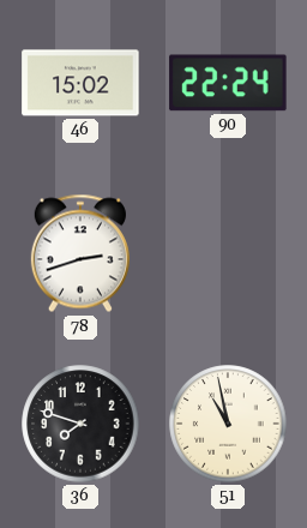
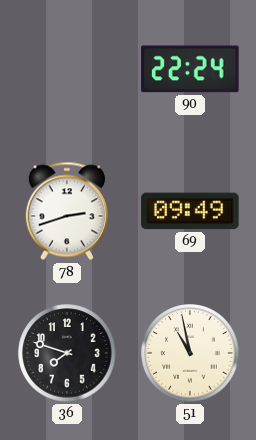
46: 15:02 -> none
69: none -> 09:49
